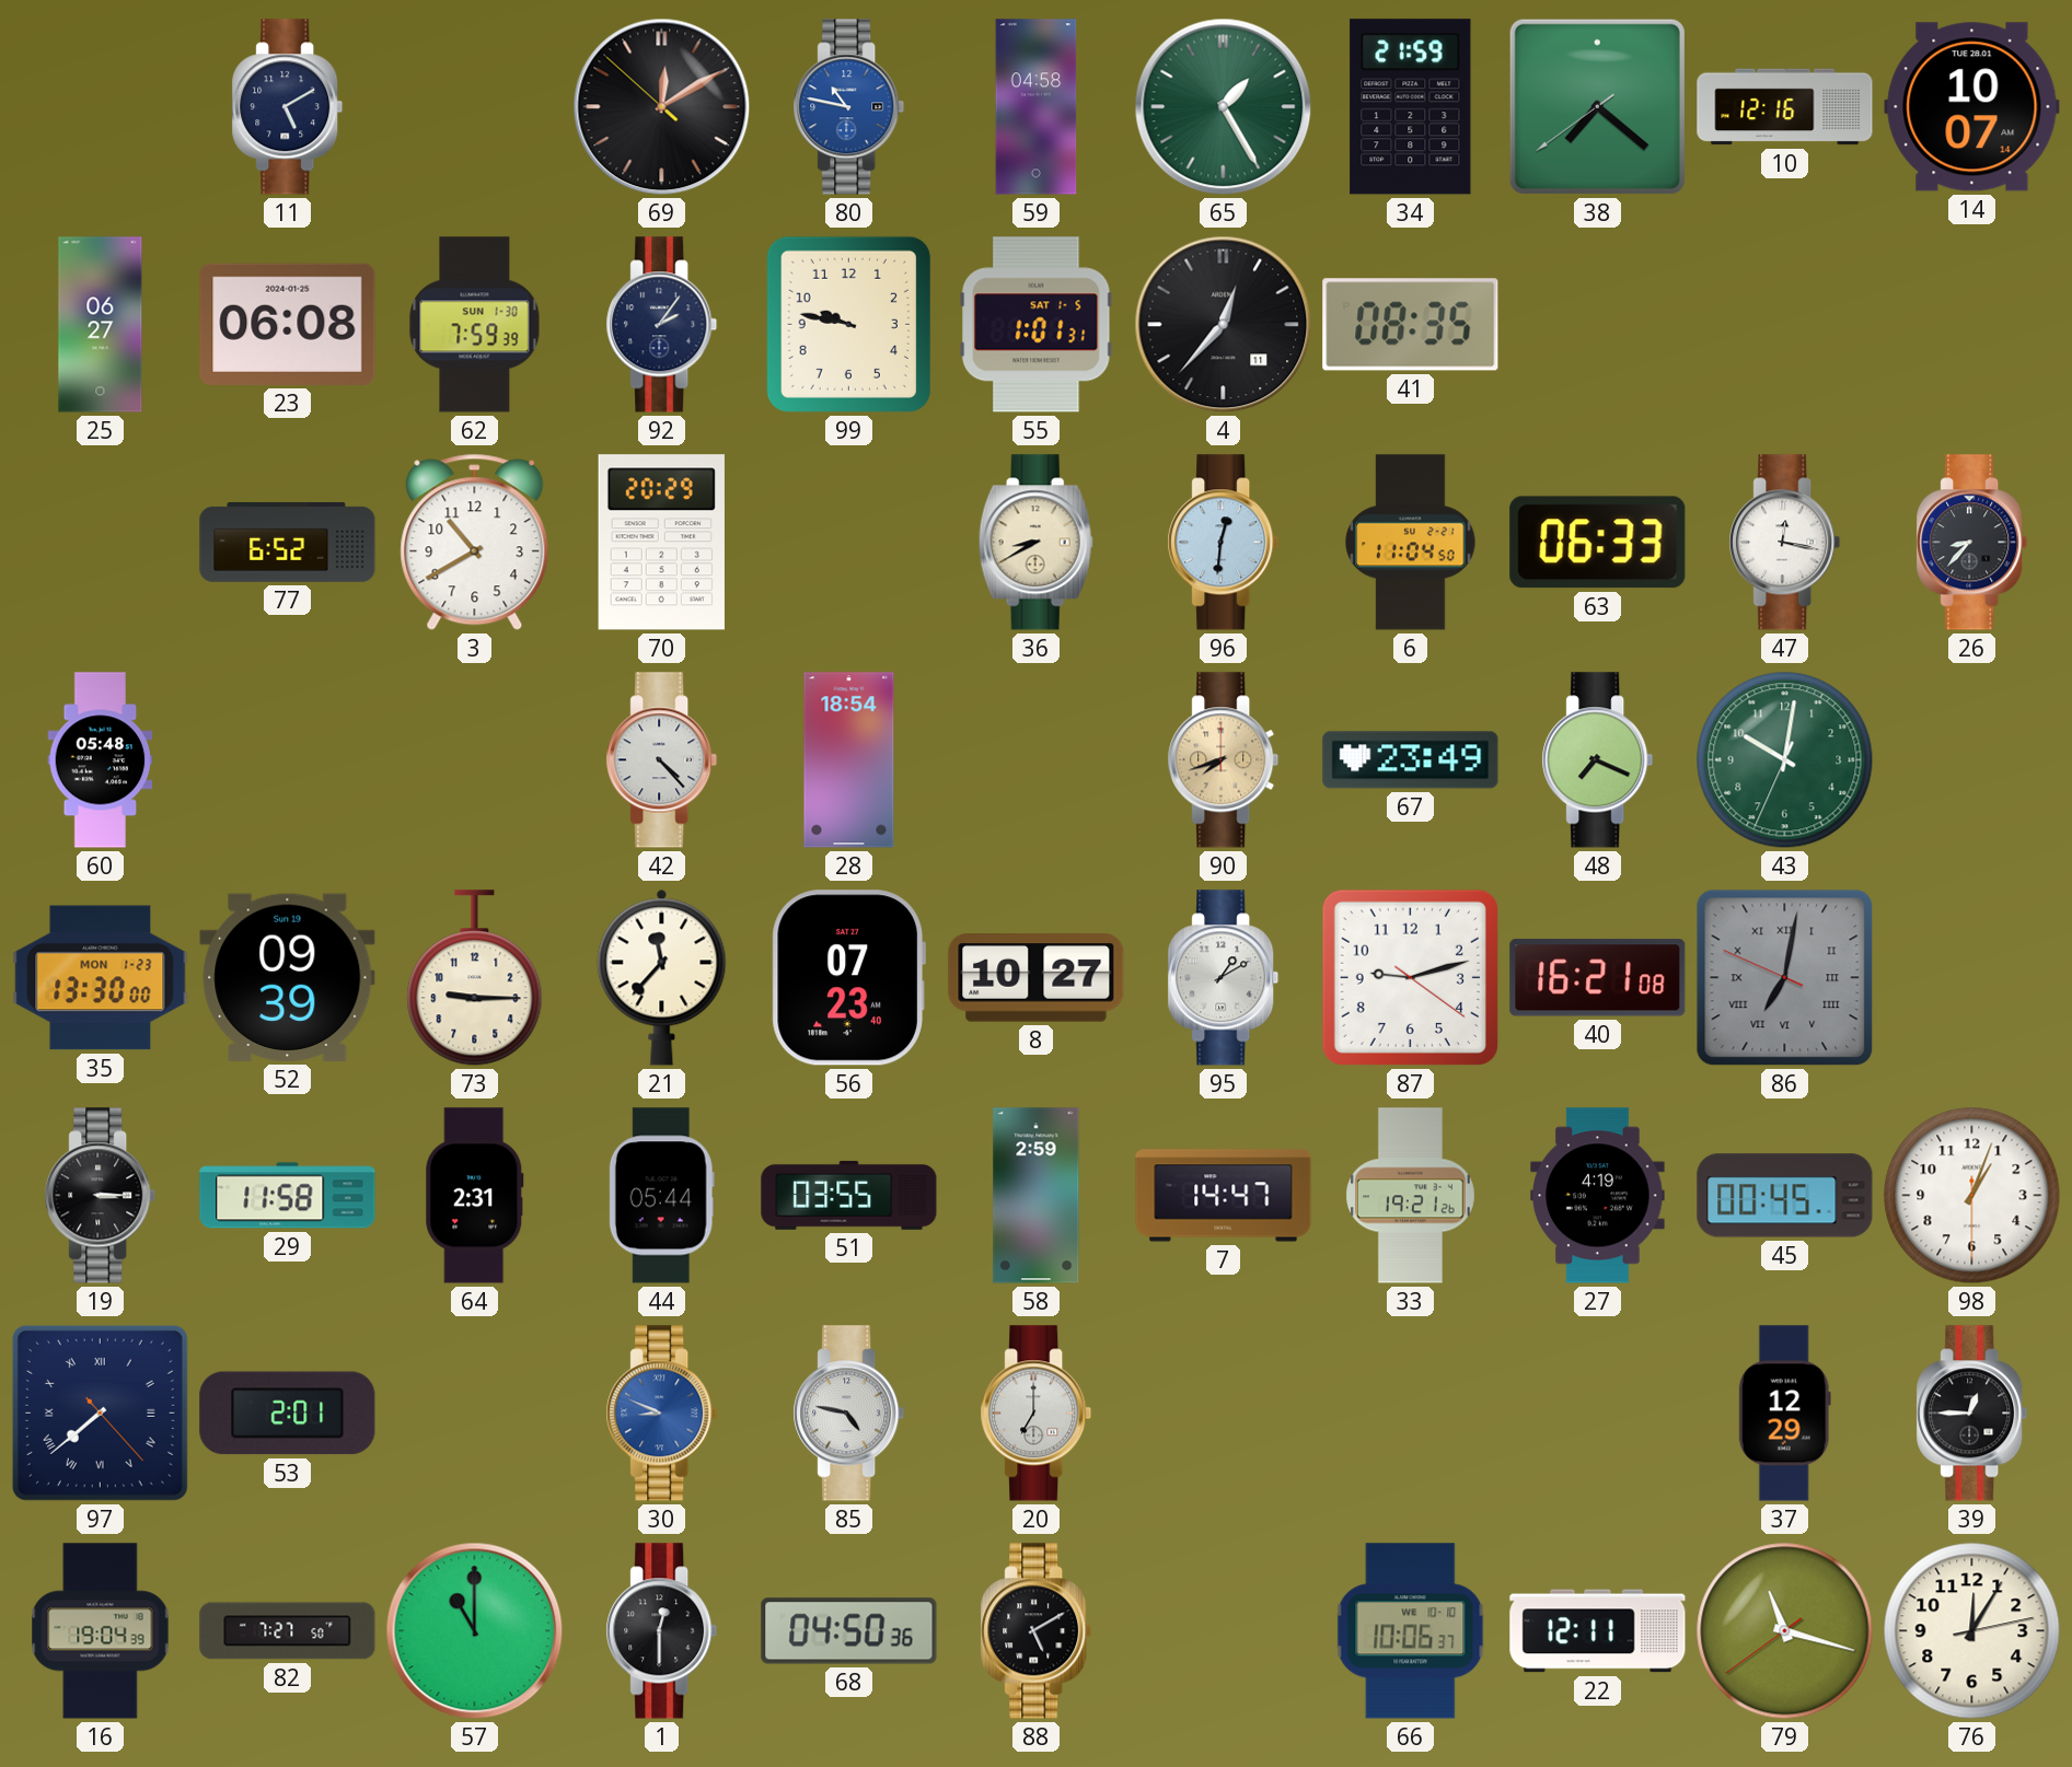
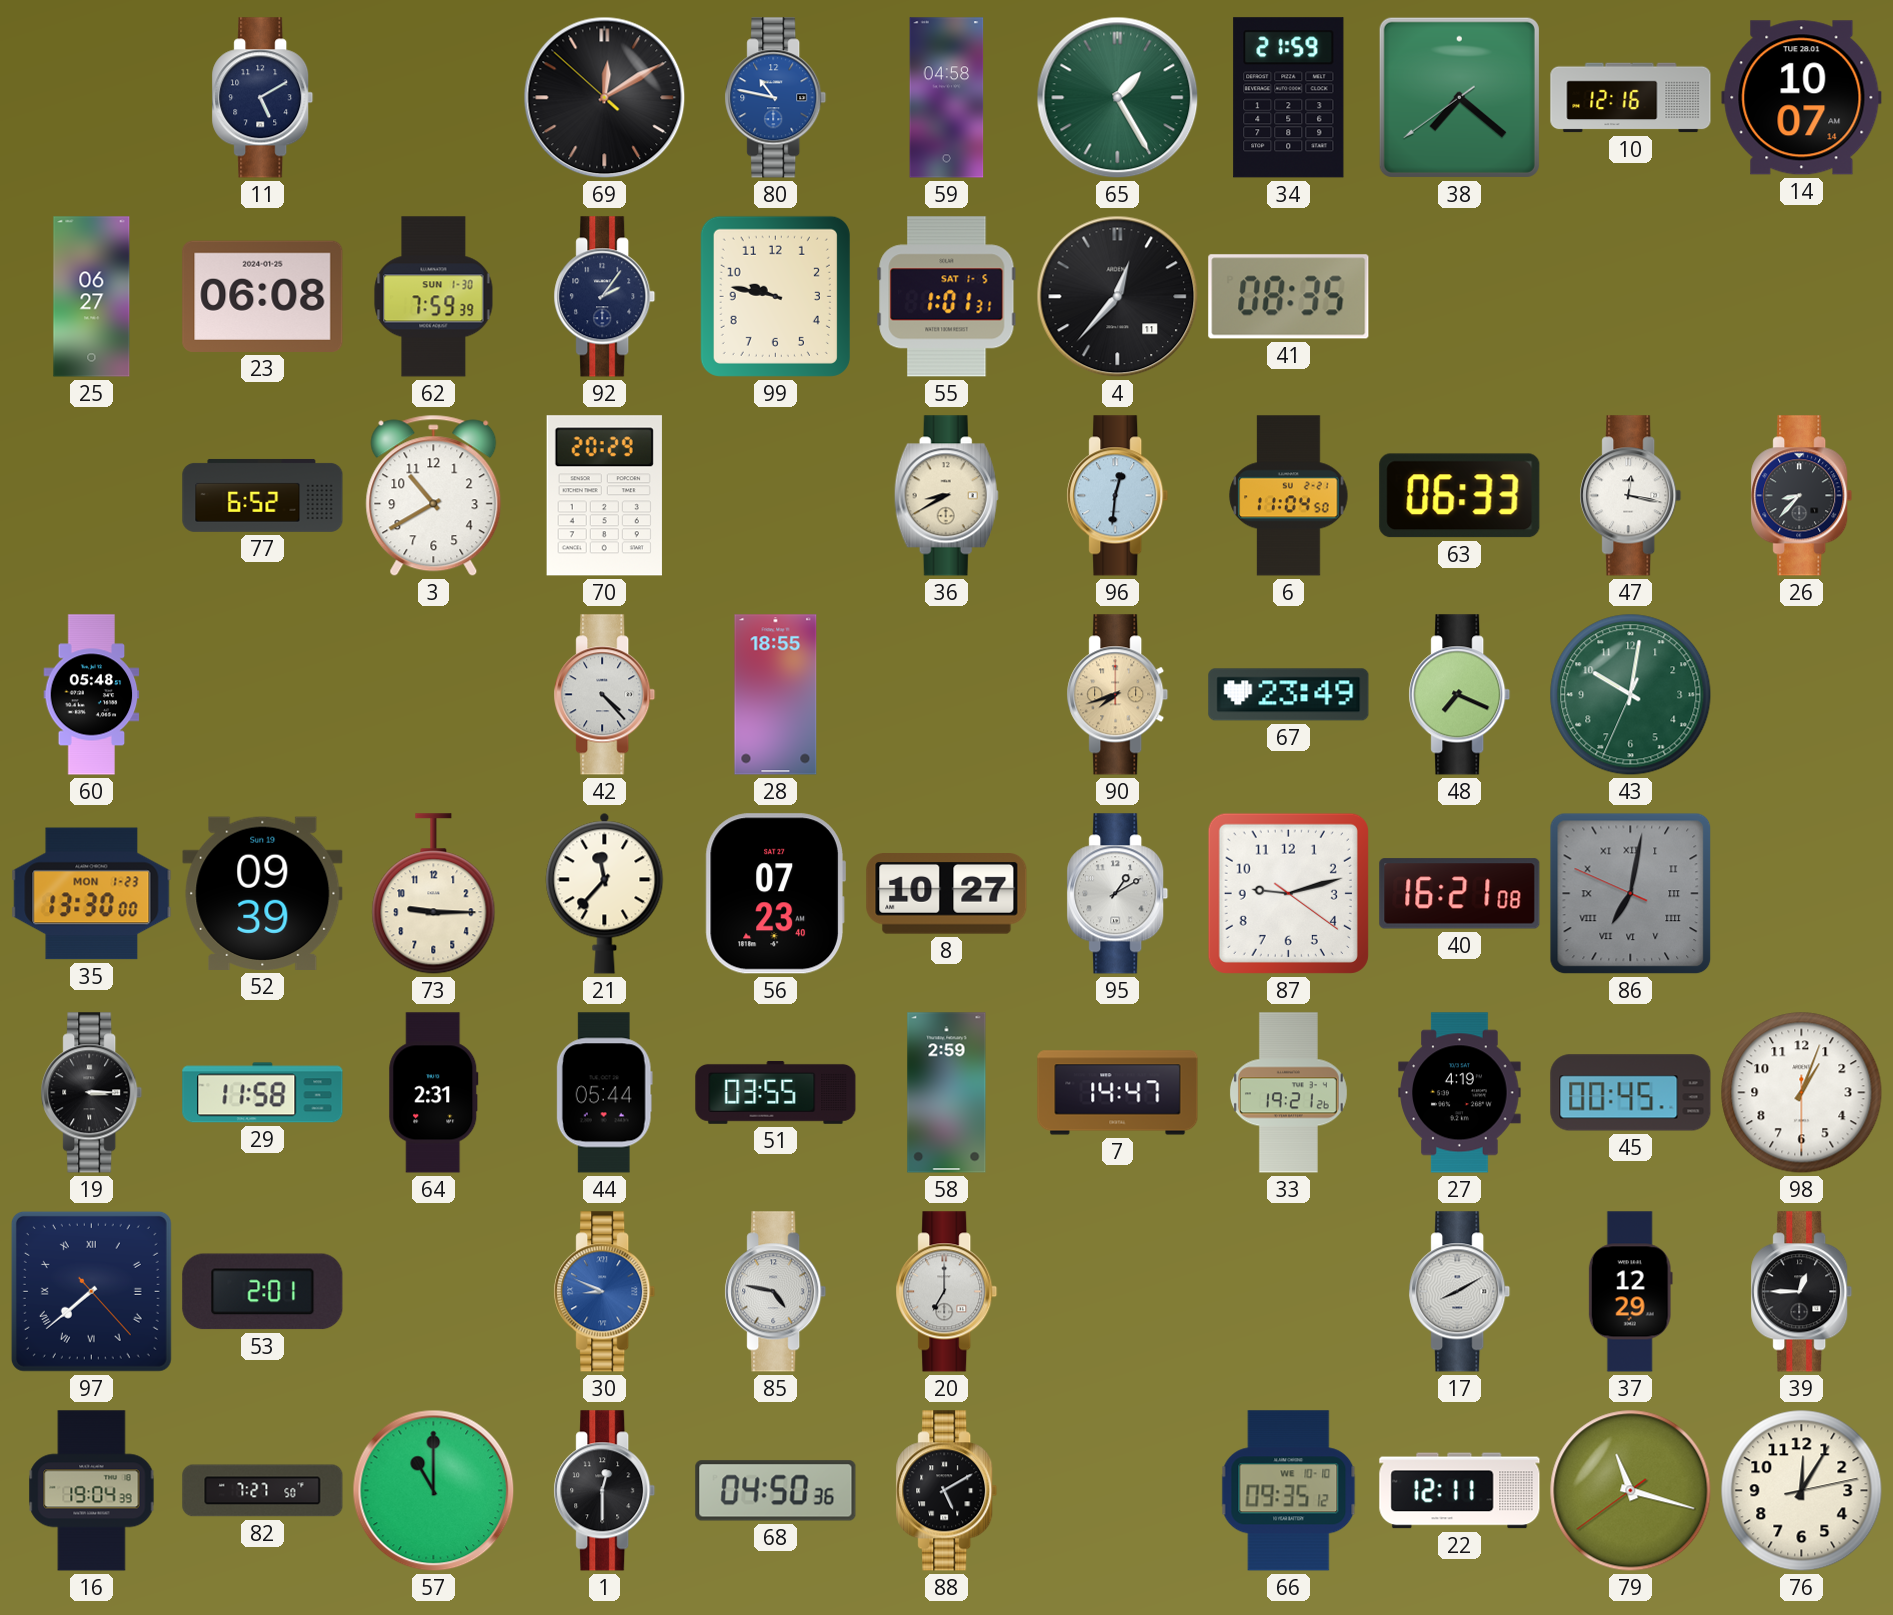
28: 18:54 -> 18:55
17: none -> 8:10
66: 10:06 -> 09:35
